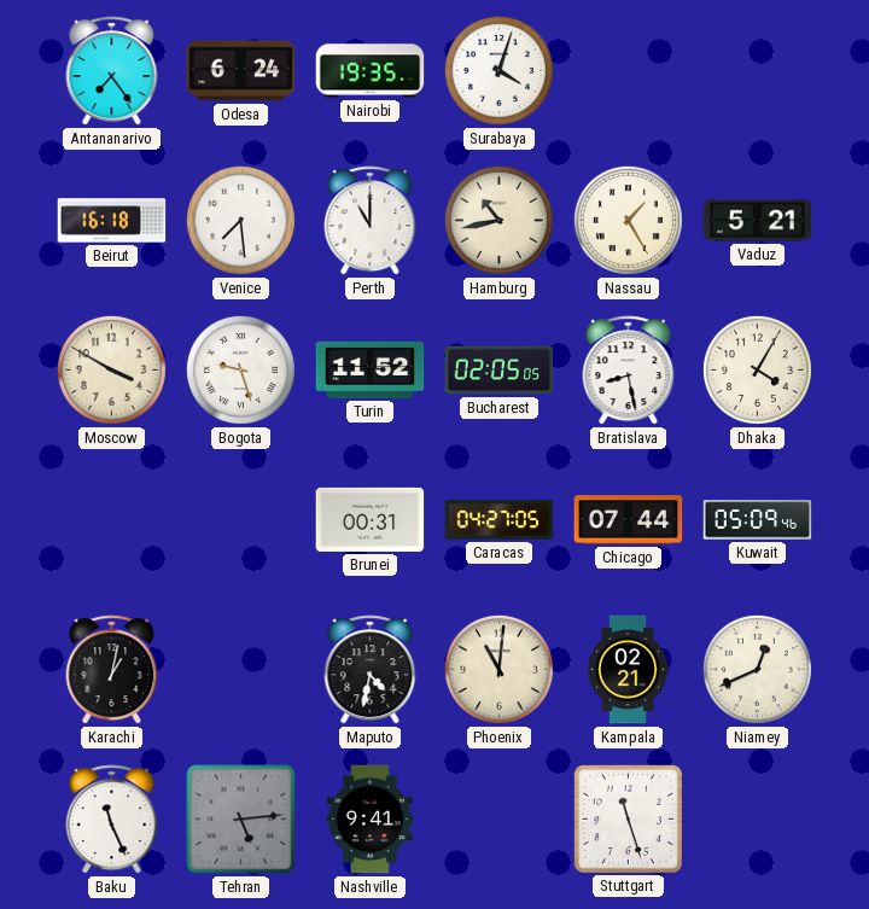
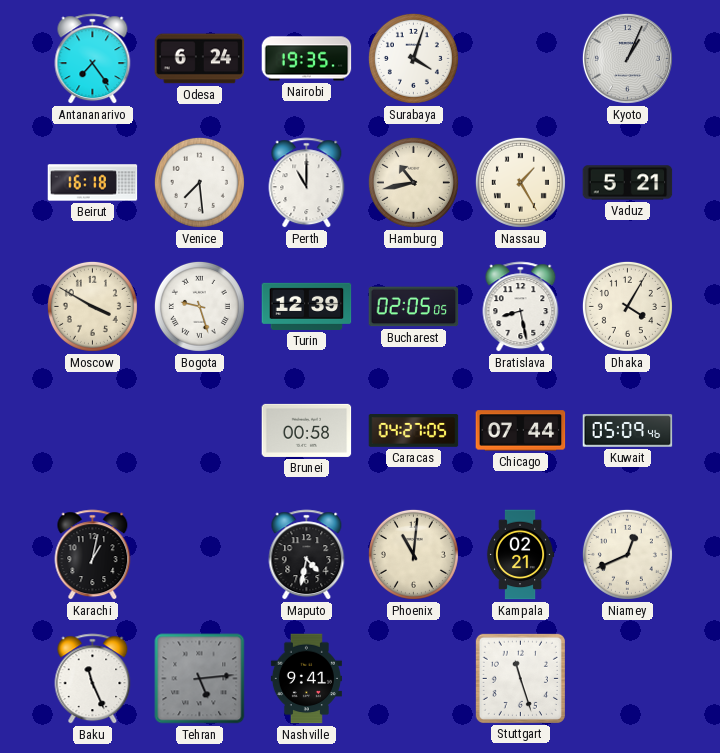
Kyoto: none -> 1:04
Turin: 11:52 -> 12:39
Brunei: 00:31 -> 00:58
